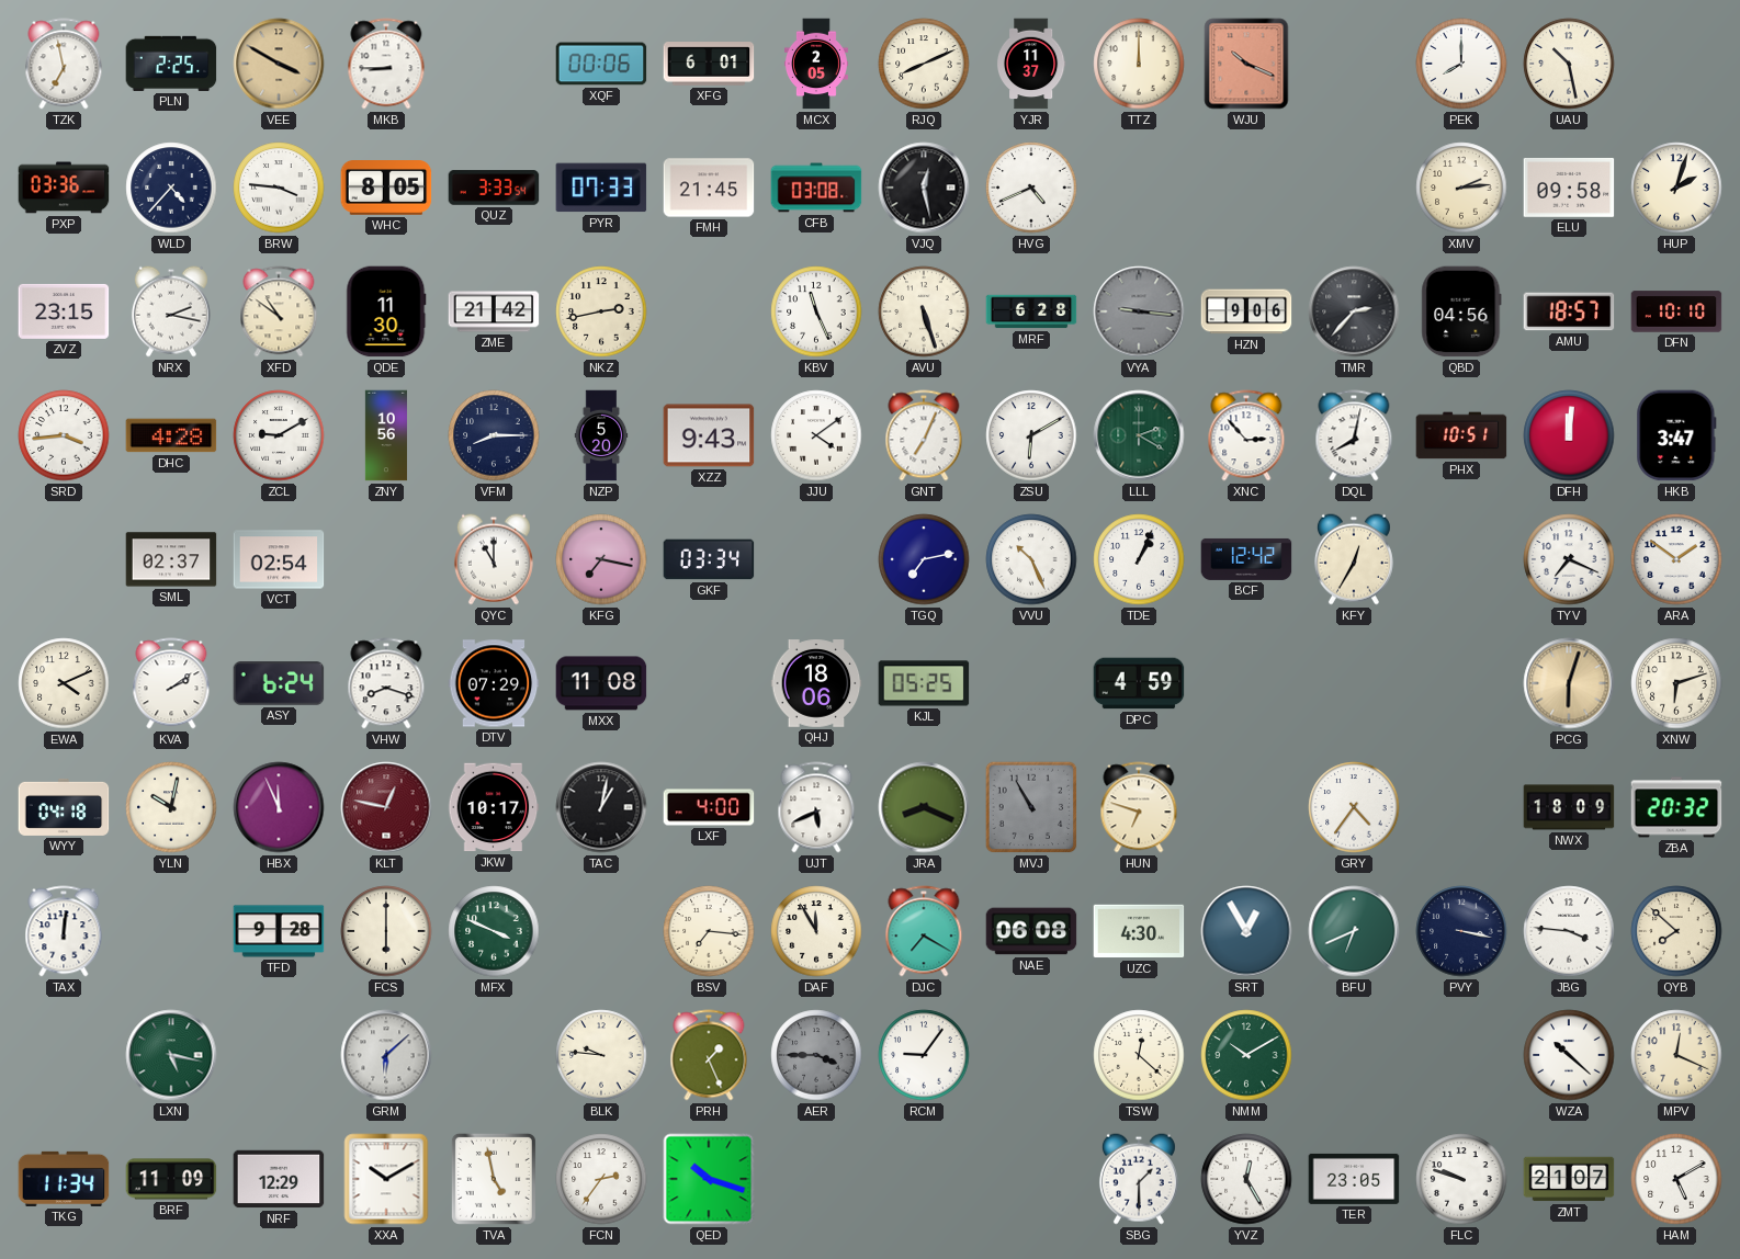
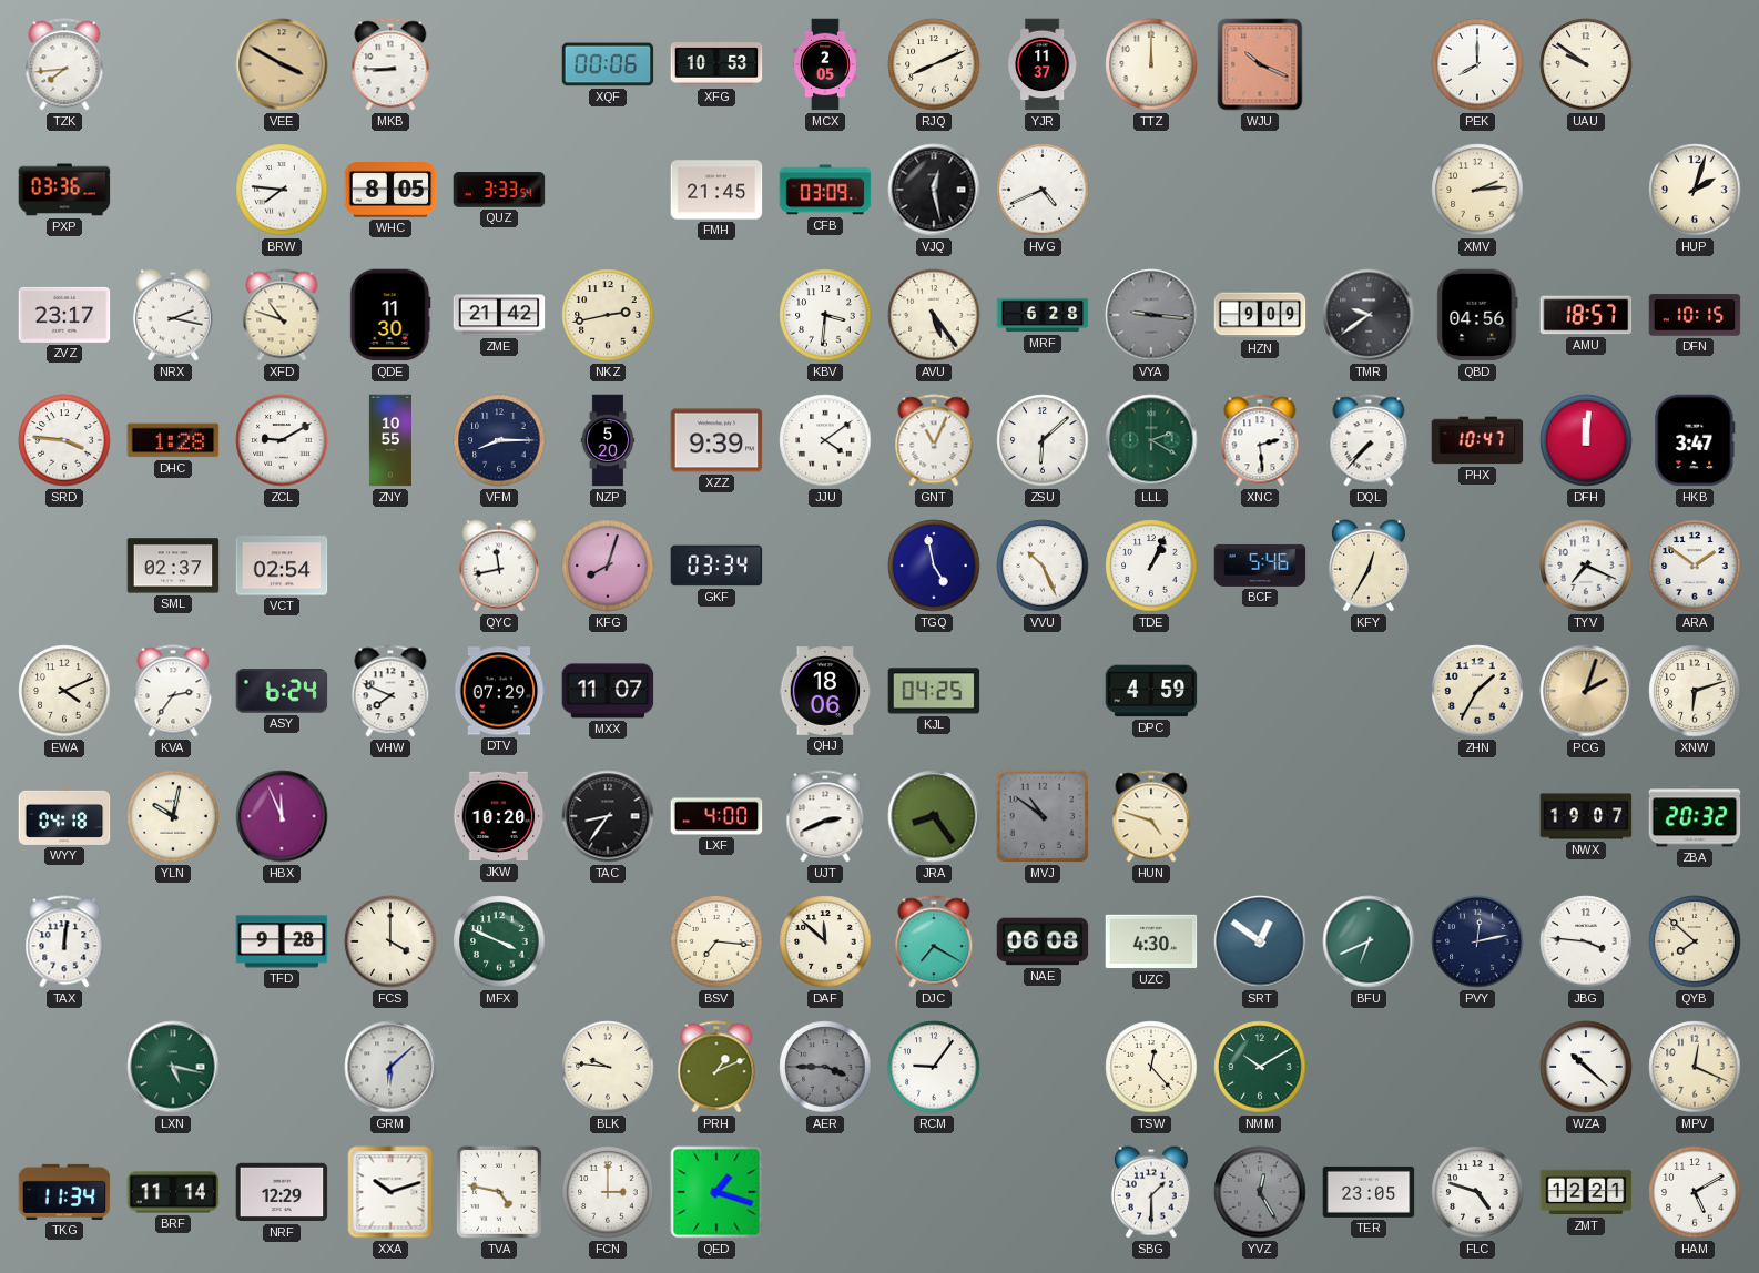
TZK: 6:58 -> 7:44
PLN: 2:25 -> none
XFG: 6:01 -> 10:53
UAU: 10:28 -> 9:51
WLD: 4:37 -> none
BRW: 3:46 -> 7:46
PYR: 07:33 -> none
CFB: 03:08 -> 03:09
ELU: 09:58 -> none
ZVZ: 23:15 -> 23:17
XFD: 10:51 -> 10:48
KBV: 11:26 -> 3:31
AVU: 5:27 -> 5:24
HZN: 9:06 -> 9:09
TMR: 2:37 -> 9:39
DFN: 10:10 -> 10:15
SRD: 3:44 -> 3:46
DHC: 4:28 -> 1:28
ZNY: 10:56 -> 10:55
XZZ: 9:43 -> 9:39
GNT: 7:04 -> 11:04
ZSU: 6:10 -> 6:08
XNC: 2:53 -> 2:29
DQL: 8:02 -> 7:37
PHX: 10:51 -> 10:47
QYC: 11:00 -> 11:43
KFG: 7:17 -> 8:03
TGQ: 7:13 -> 4:58
BCF: 12:42 -> 5:46
KVA: 2:09 -> 2:36
VHW: 8:18 -> 7:49
MXX: 11:08 -> 11:07
KJL: 05:25 -> 04:25
ZHN: none -> 1:35
PCG: 6:03 -> 2:03
KLT: 12:47 -> none
JKW: 10:17 -> 10:20
TAC: 1:02 -> 8:36
UJT: 5:41 -> 2:41
JRA: 8:19 -> 8:24
MVJ: 10:55 -> 10:51
HUN: 6:48 -> 4:48
GRY: 4:36 -> none
NWX: 18:09 -> 19:07
FCS: 6:00 -> 4:00
DAF: 11:55 -> 11:52
SRT: 12:55 -> 12:51
PVY: 3:17 -> 12:13
PRH: 1:26 -> 1:11
TSW: 12:22 -> 12:23
BRF: 11:09 -> 11:14
XXA: 10:10 -> 10:12
TVA: 4:58 -> 4:47
FCN: 2:36 -> 3:00
QED: 10:18 -> 1:18
YVZ dial: white -> grey
FLC: 9:48 -> 4:48
ZMT: 21:07 -> 12:21
